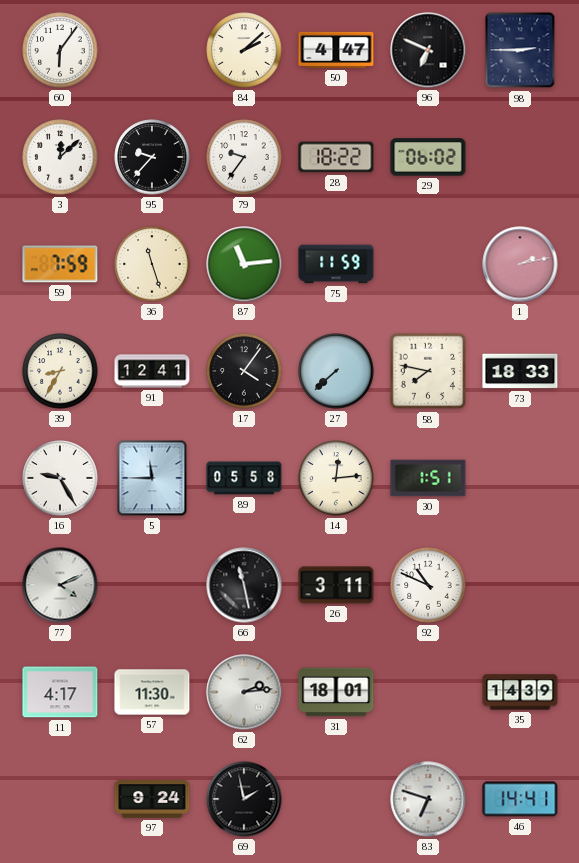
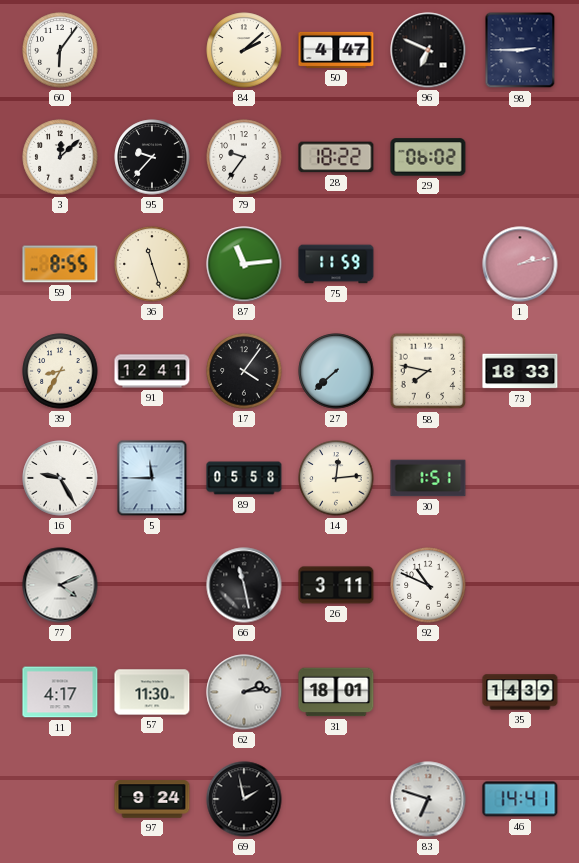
59: 7:59 -> 8:55
